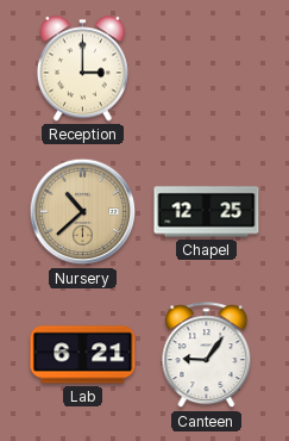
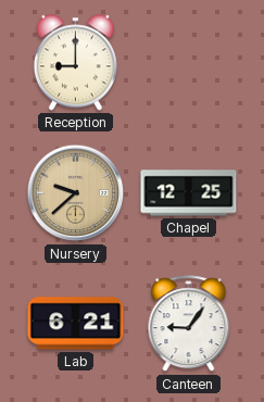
Reception: 3:00 -> 9:00
Nursery: 10:38 -> 9:38
